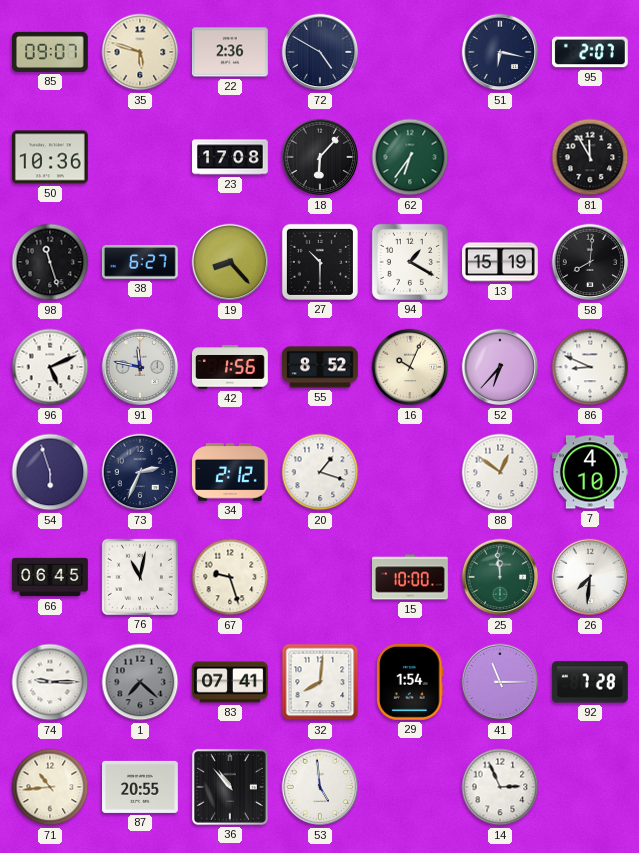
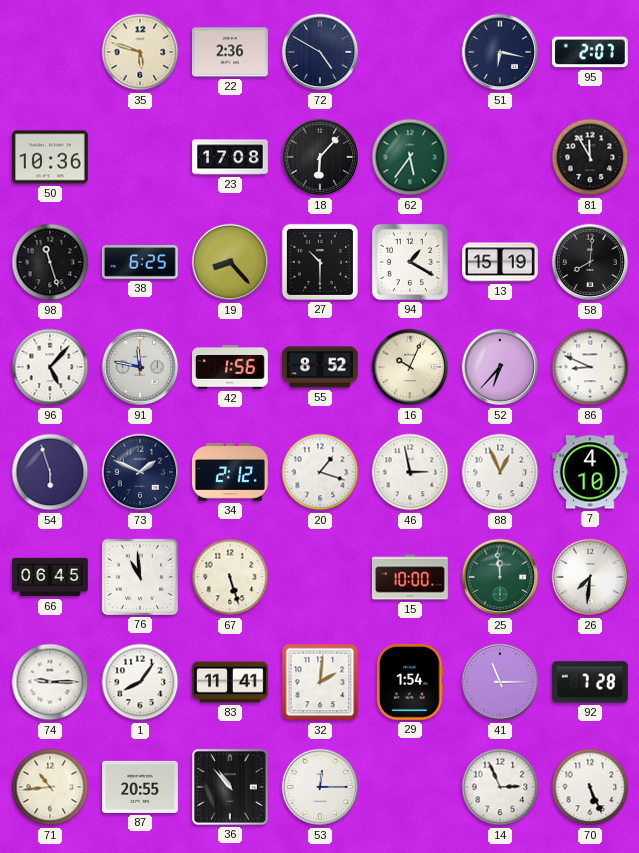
85: 09:07 -> none
62: 6:36 -> 5:36
38: 6:27 -> 6:25
96: 5:11 -> 5:07
73: 2:34 -> 1:49
46: none -> 2:58
88: 12:51 -> 12:56
76: 11:02 -> 10:59
67: 9:27 -> 5:27
1: 7:22 -> 8:06
1 dial: grey -> white
83: 07:41 -> 11:41
32: 8:01 -> 2:01
53: 4:59 -> 12:15
70: none -> 5:26
